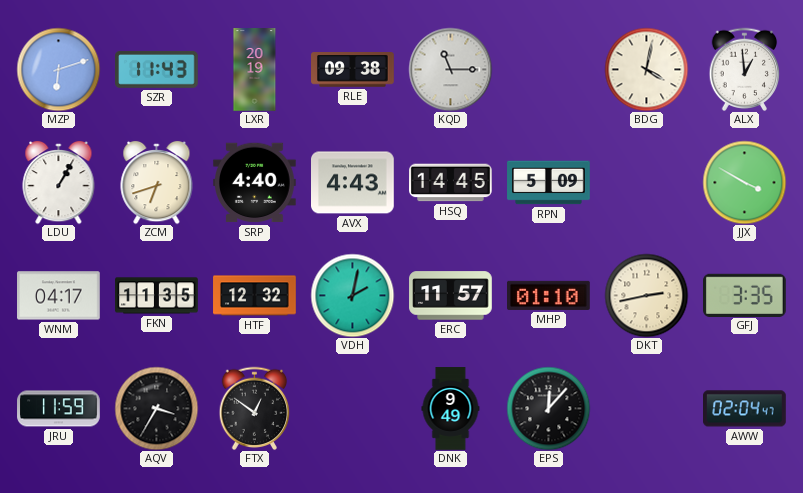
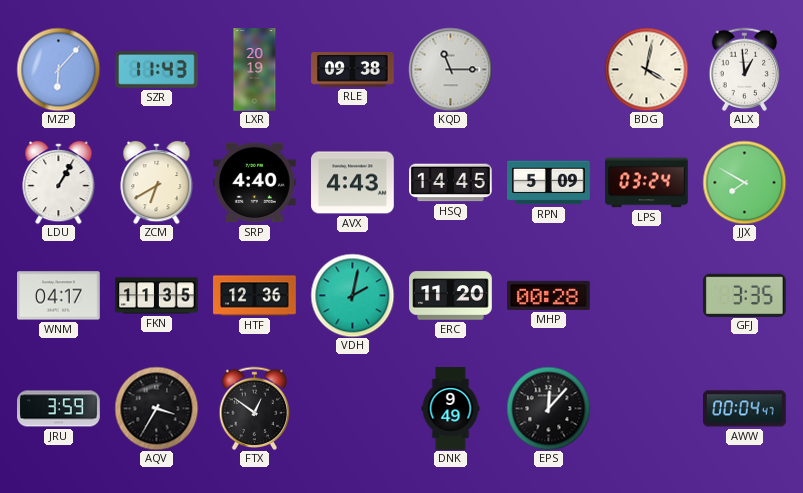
MZP: 6:12 -> 6:07
ZCM: 6:42 -> 6:40
LPS: none -> 03:24
JJX: 3:50 -> 7:50
HTF: 12:32 -> 12:36
ERC: 11:57 -> 11:20
MHP: 01:10 -> 00:28
DKT: 2:43 -> none
JRU: 11:59 -> 3:59
AWW: 02:04 -> 00:04
